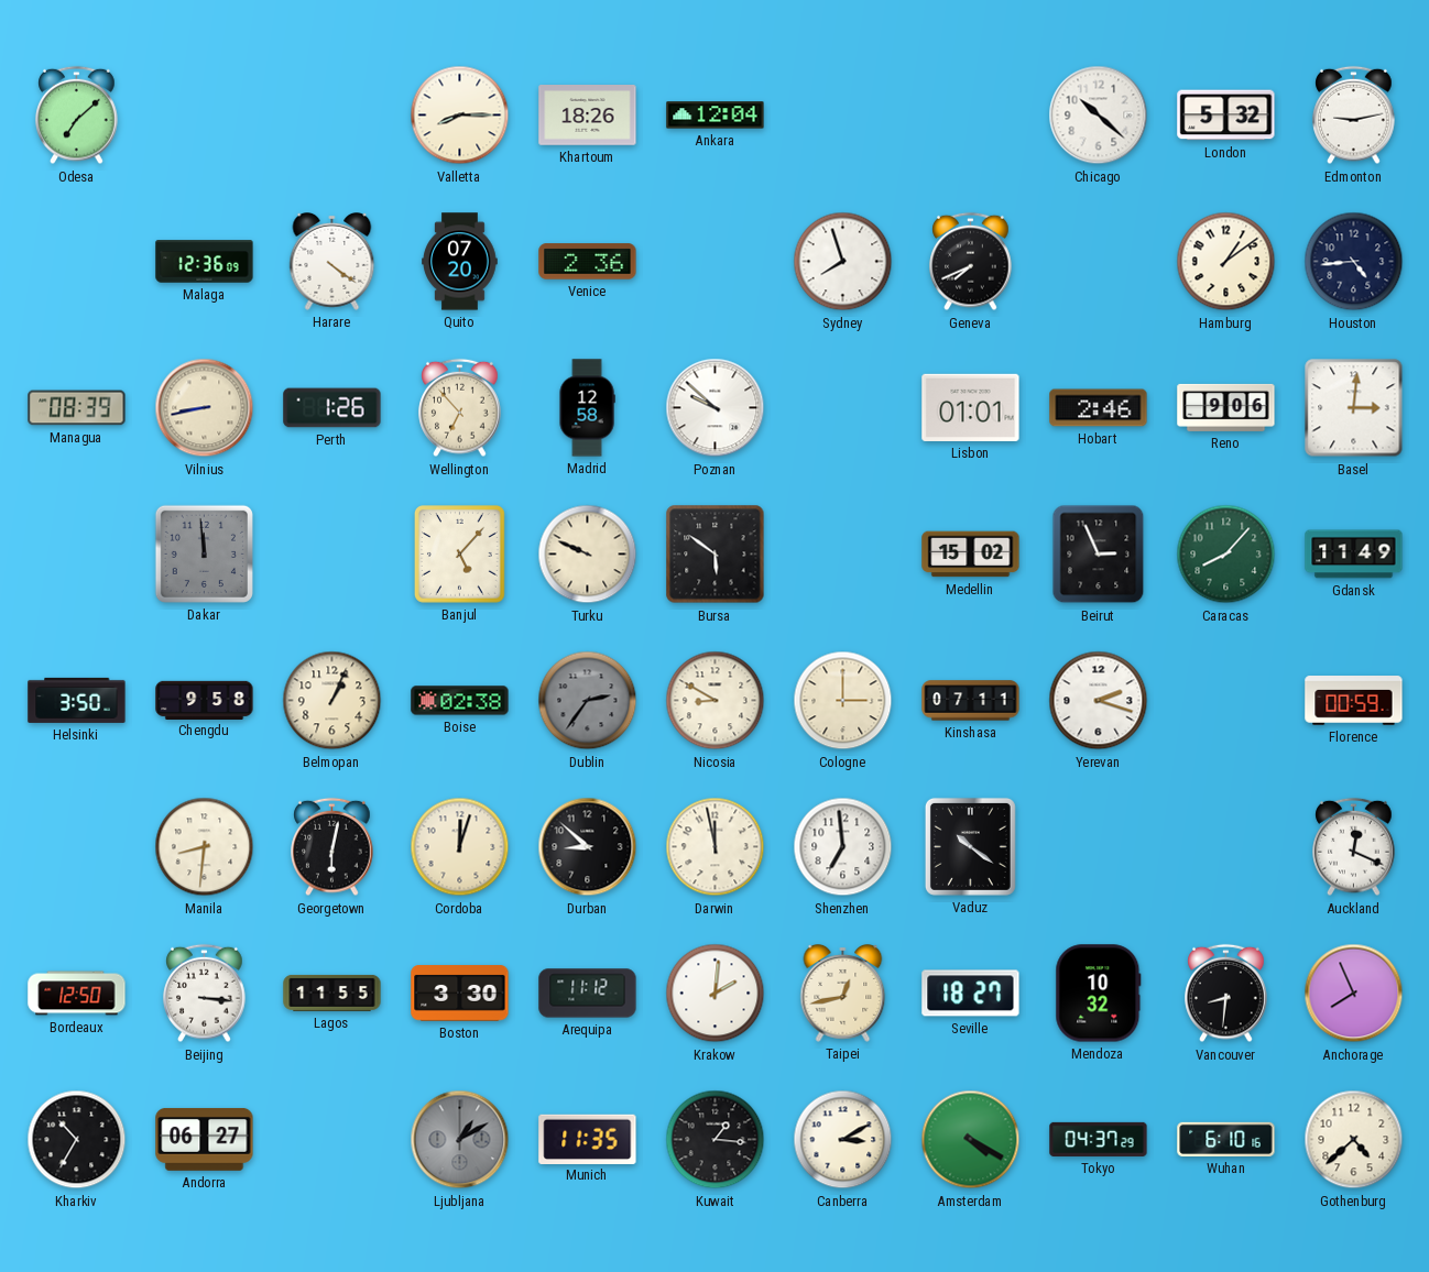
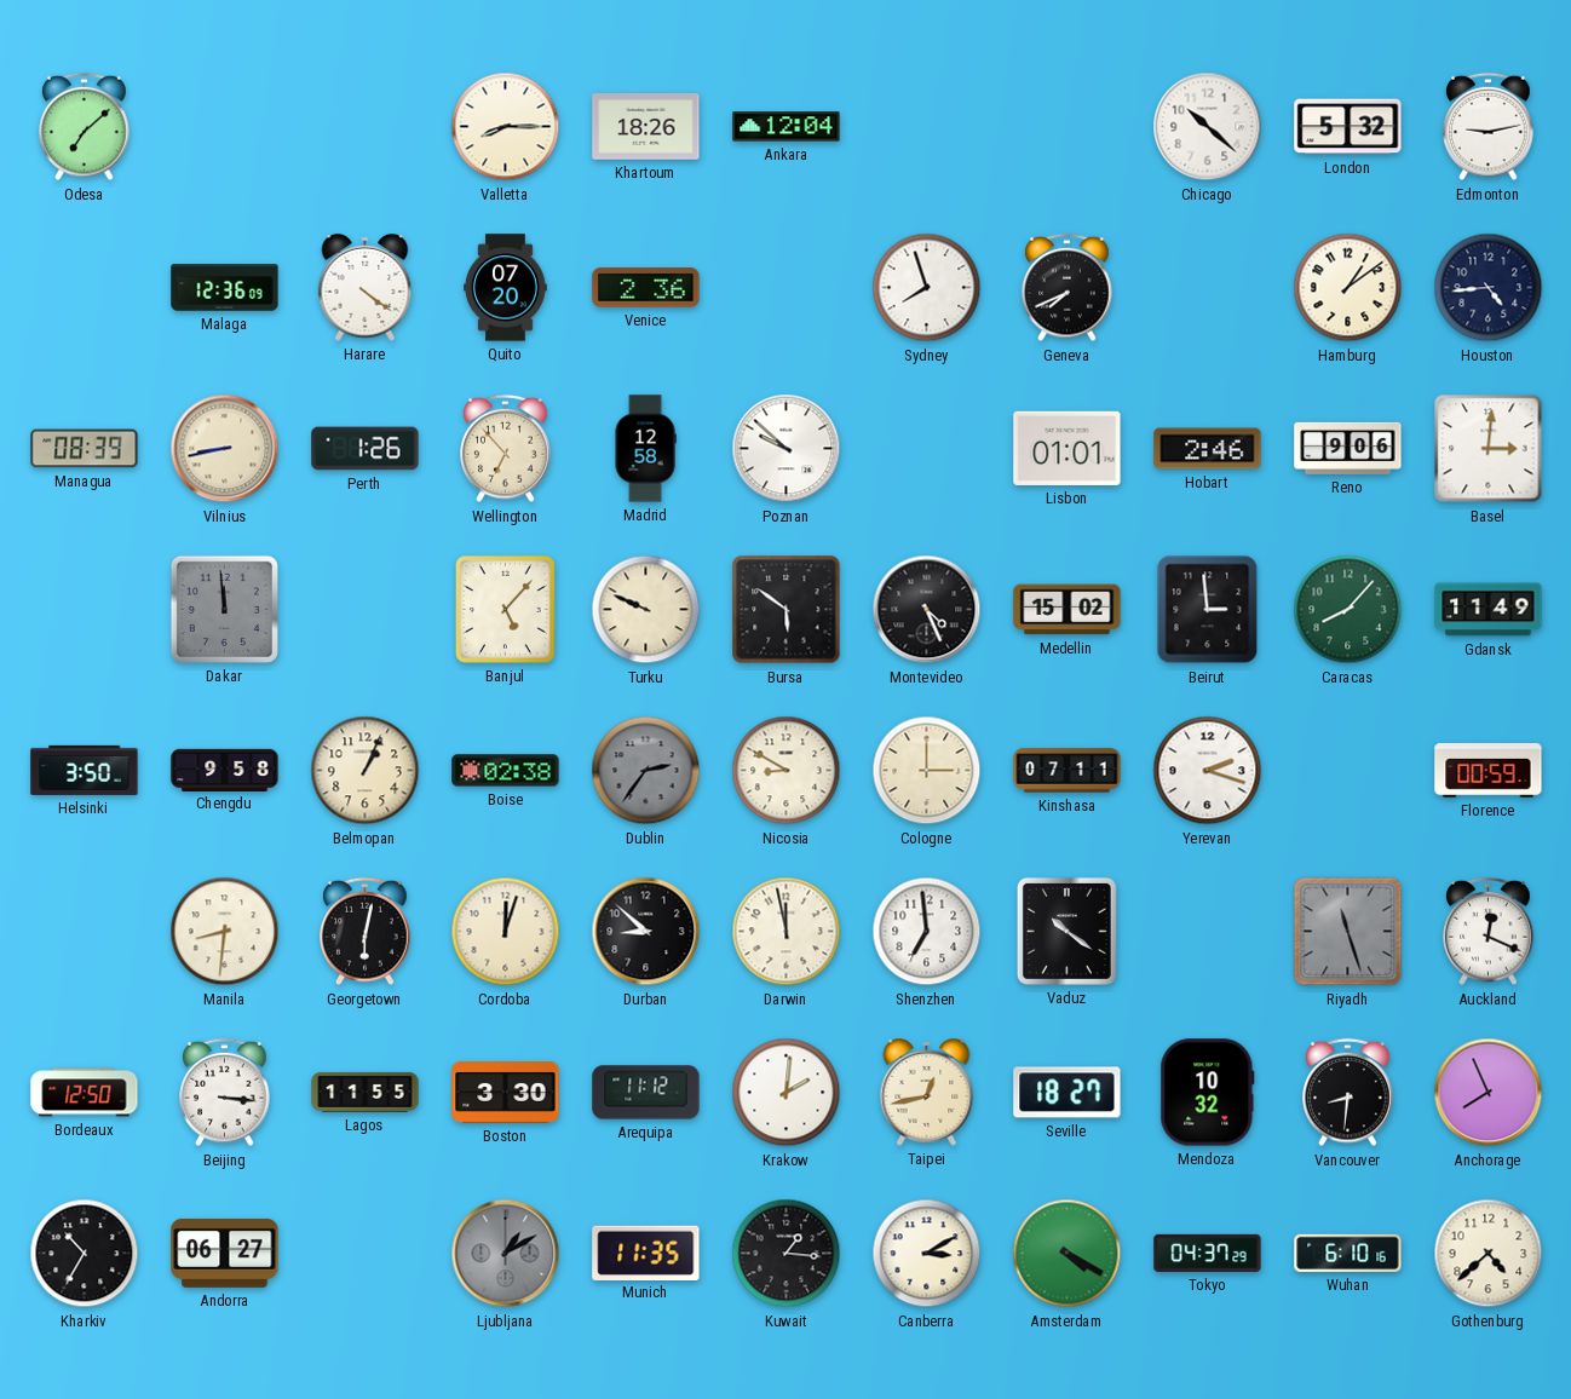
Montevideo: none -> 4:26
Beirut: 2:56 -> 2:59
Riyadh: none -> 11:27
